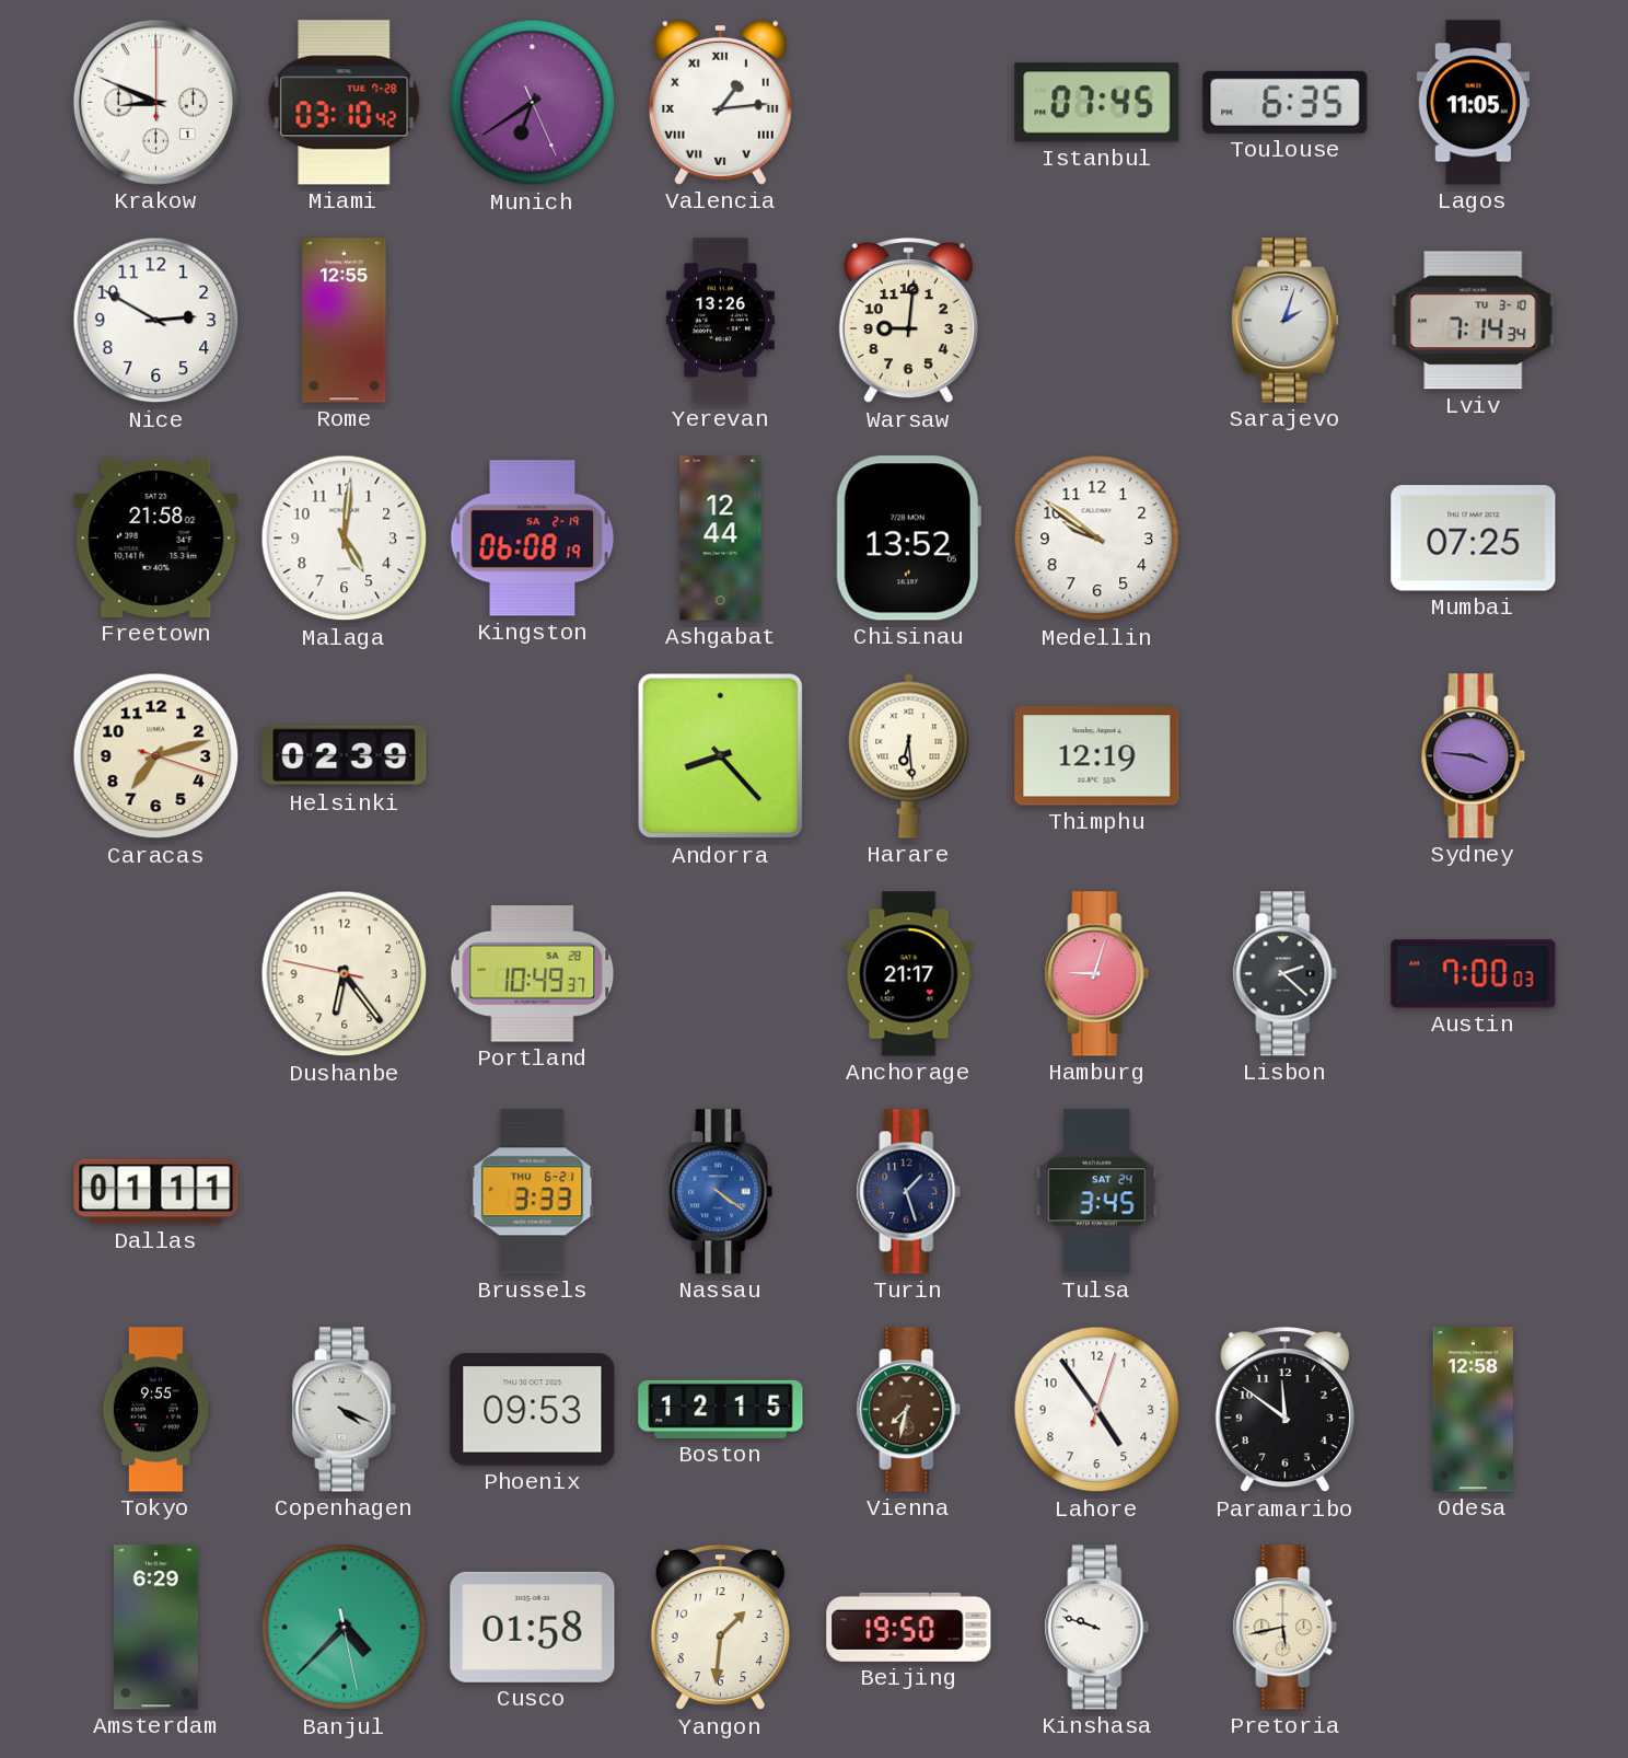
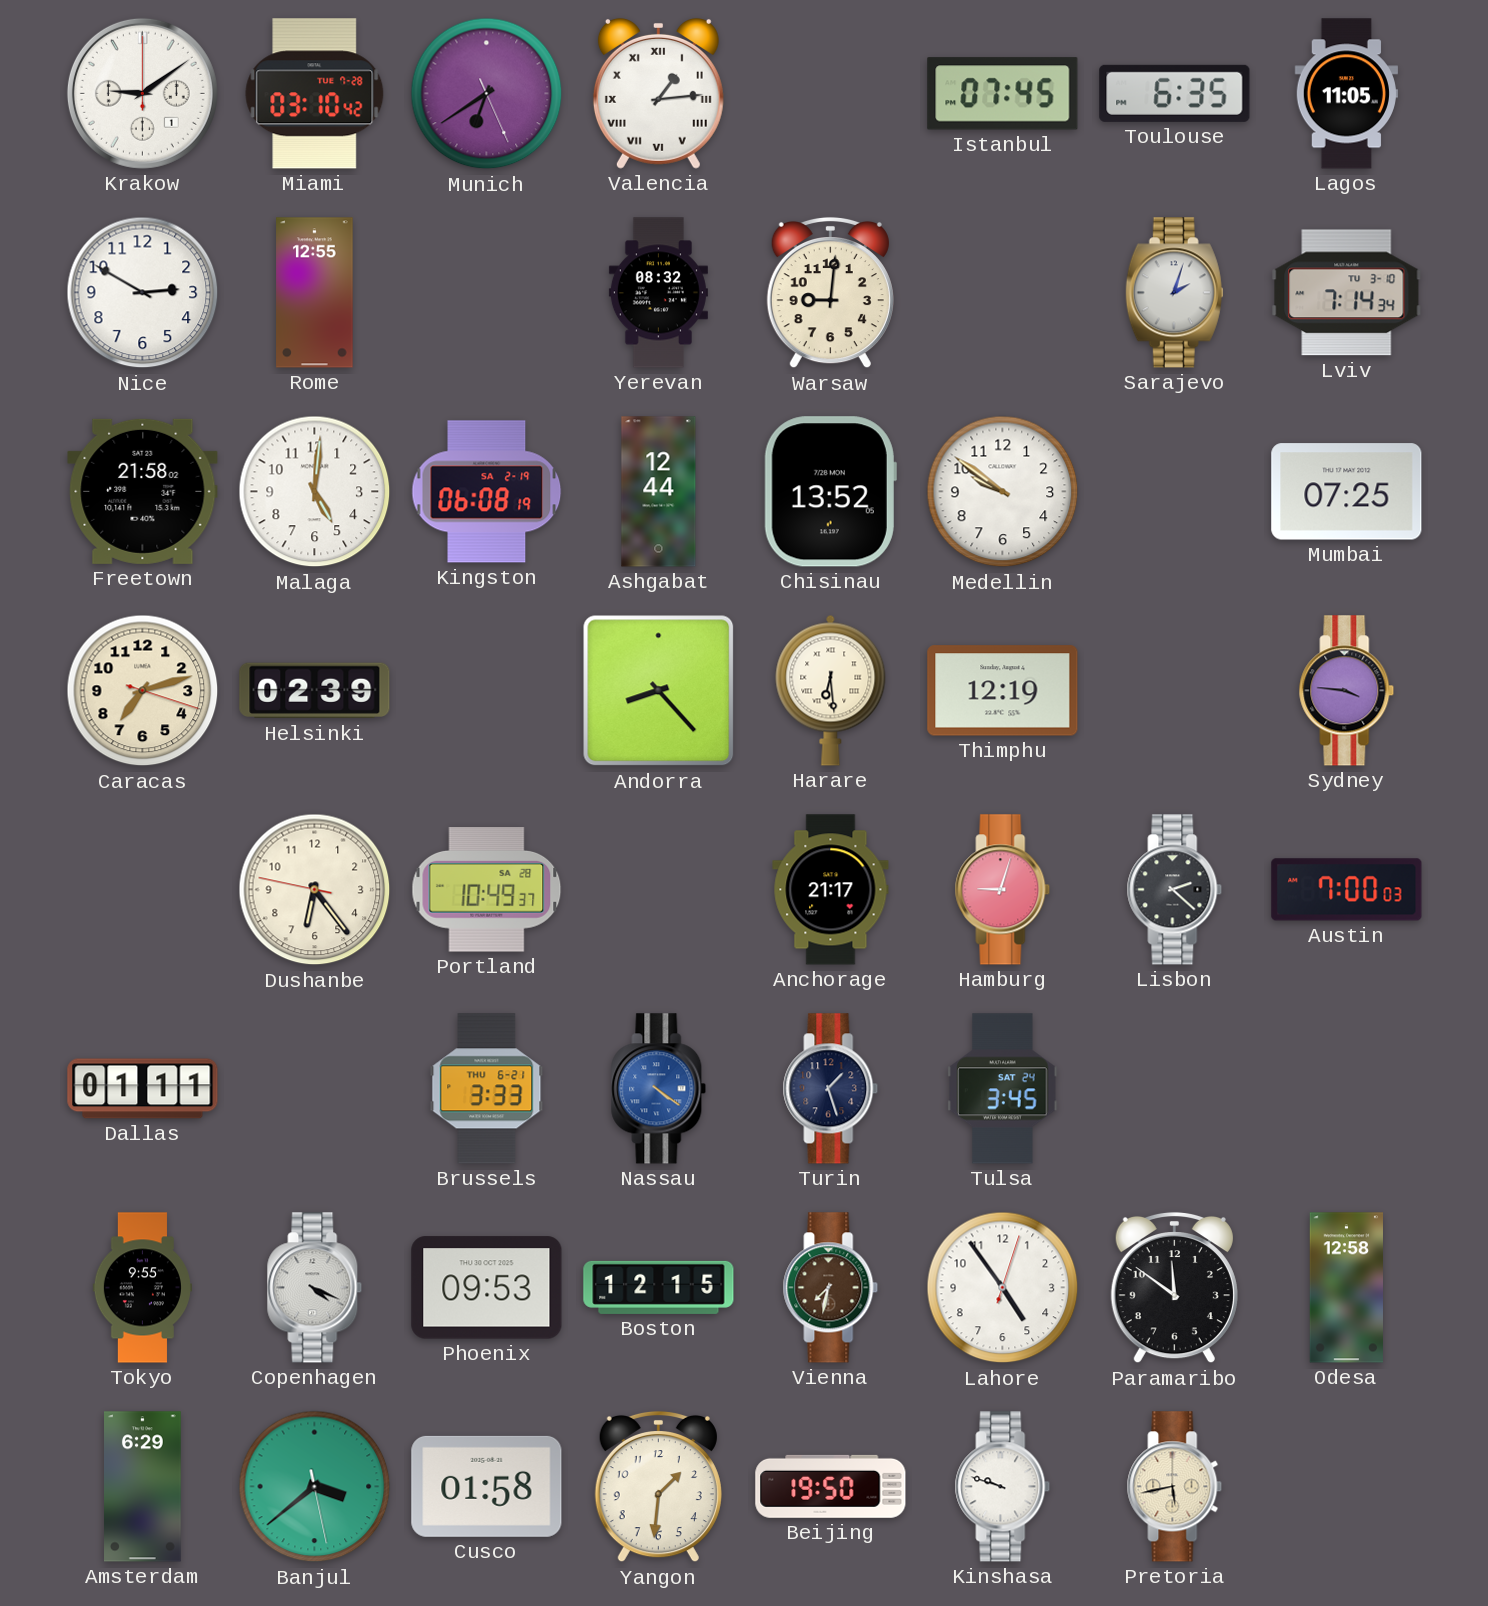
Krakow: 8:49 -> 9:09
Yerevan: 13:26 -> 08:32
Banjul: 4:37 -> 3:38
